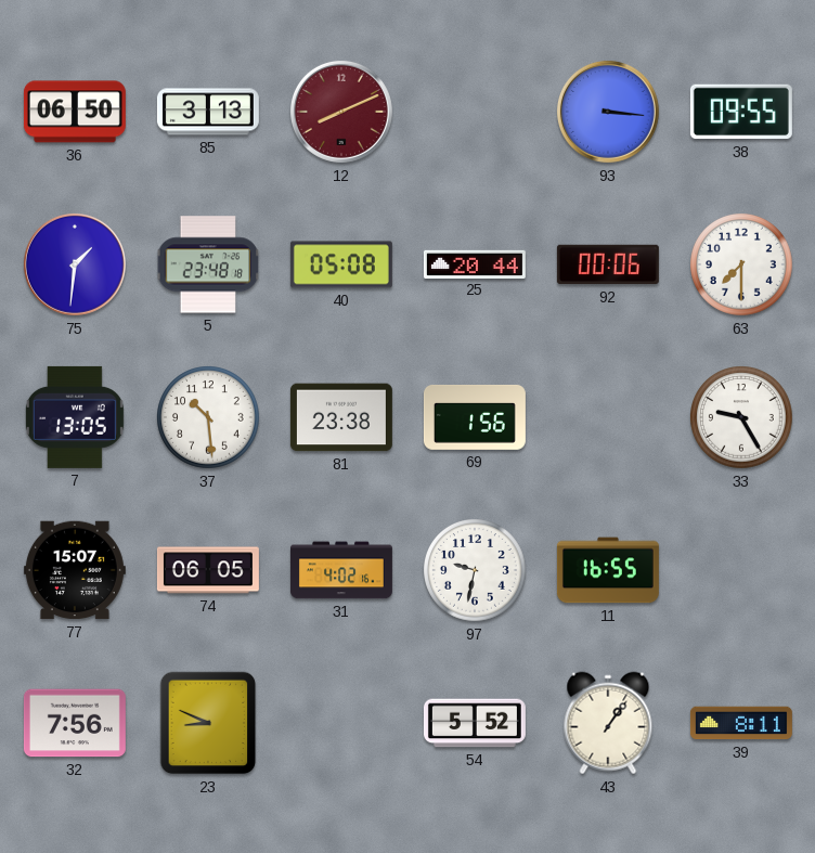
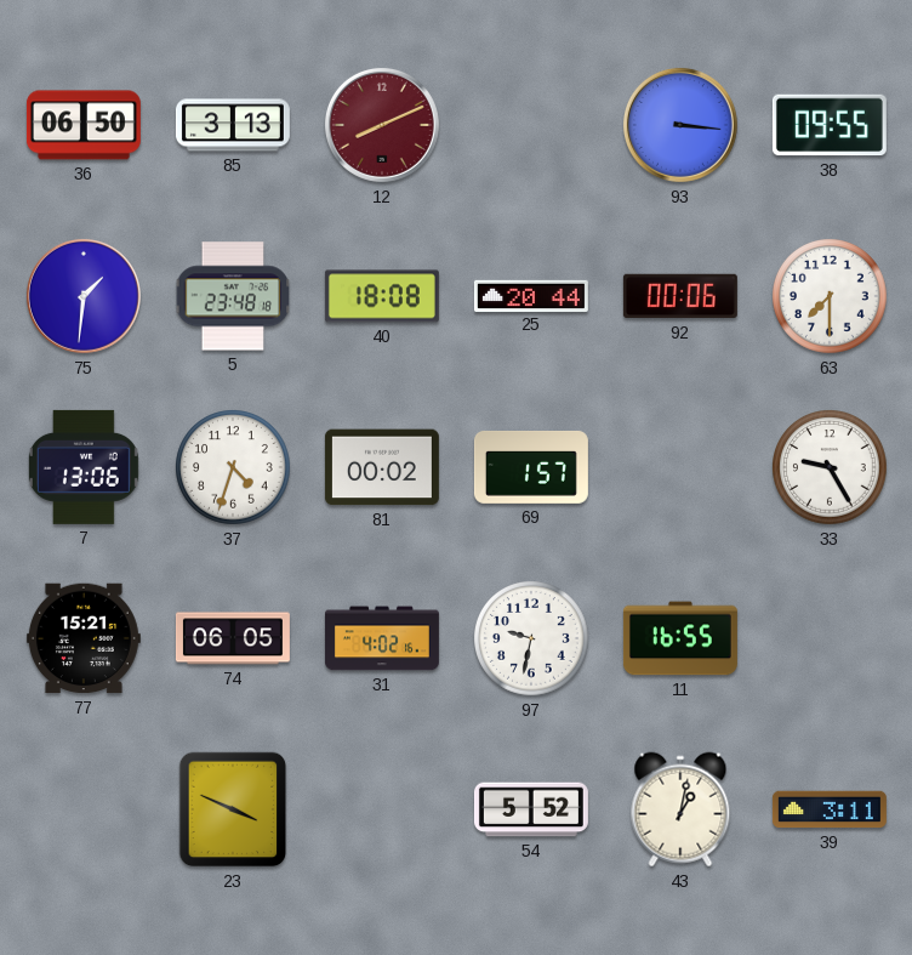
40: 05:08 -> 18:08
7: 13:05 -> 13:06
37: 10:29 -> 4:33
81: 23:38 -> 00:02
69: 1:56 -> 1:57
77: 15:07 -> 15:21
32: 7:56 -> none
23: 8:49 -> 3:49
43: 1:06 -> 1:02
39: 8:11 -> 3:11
